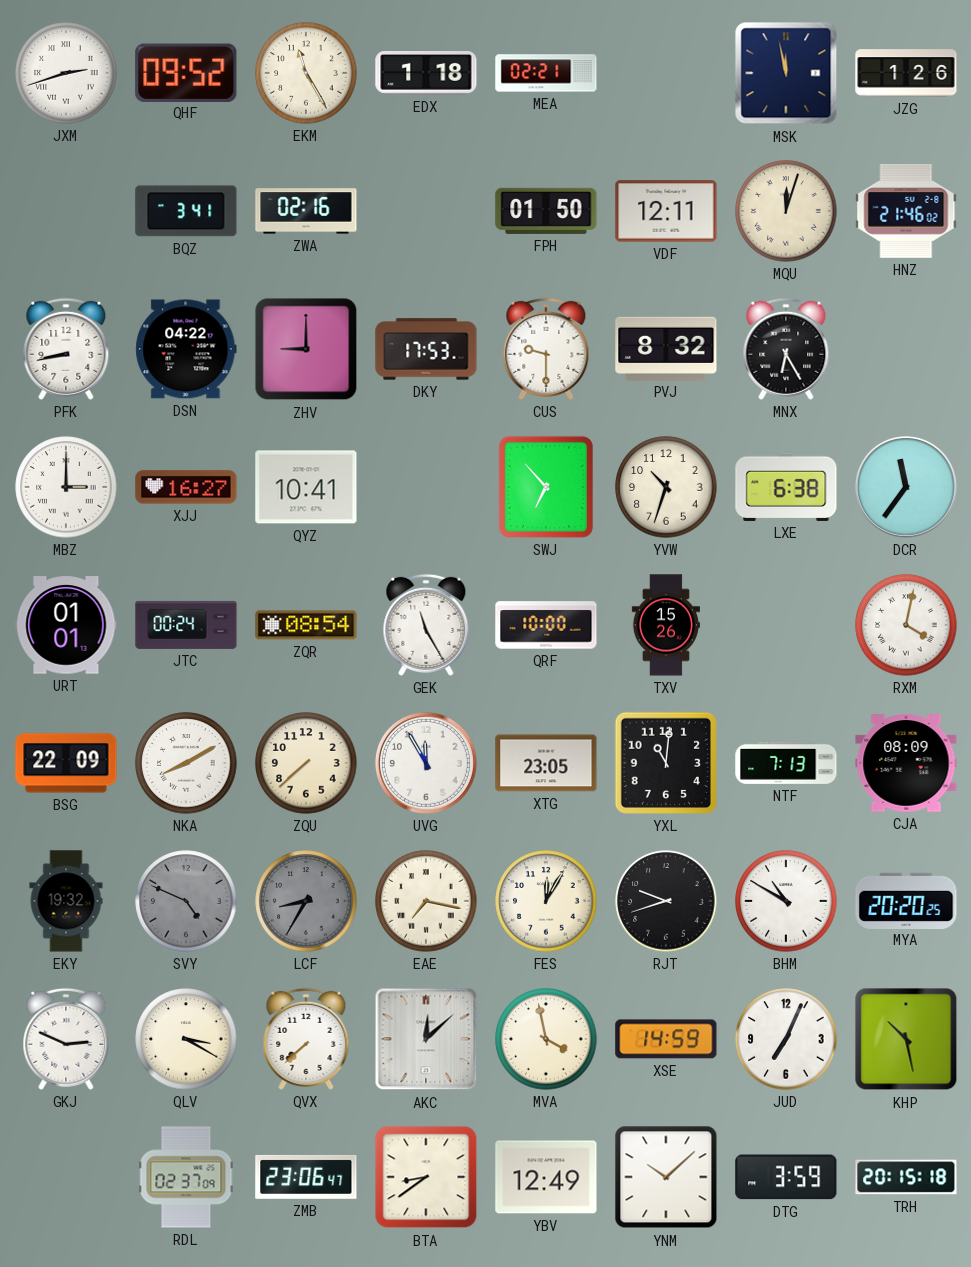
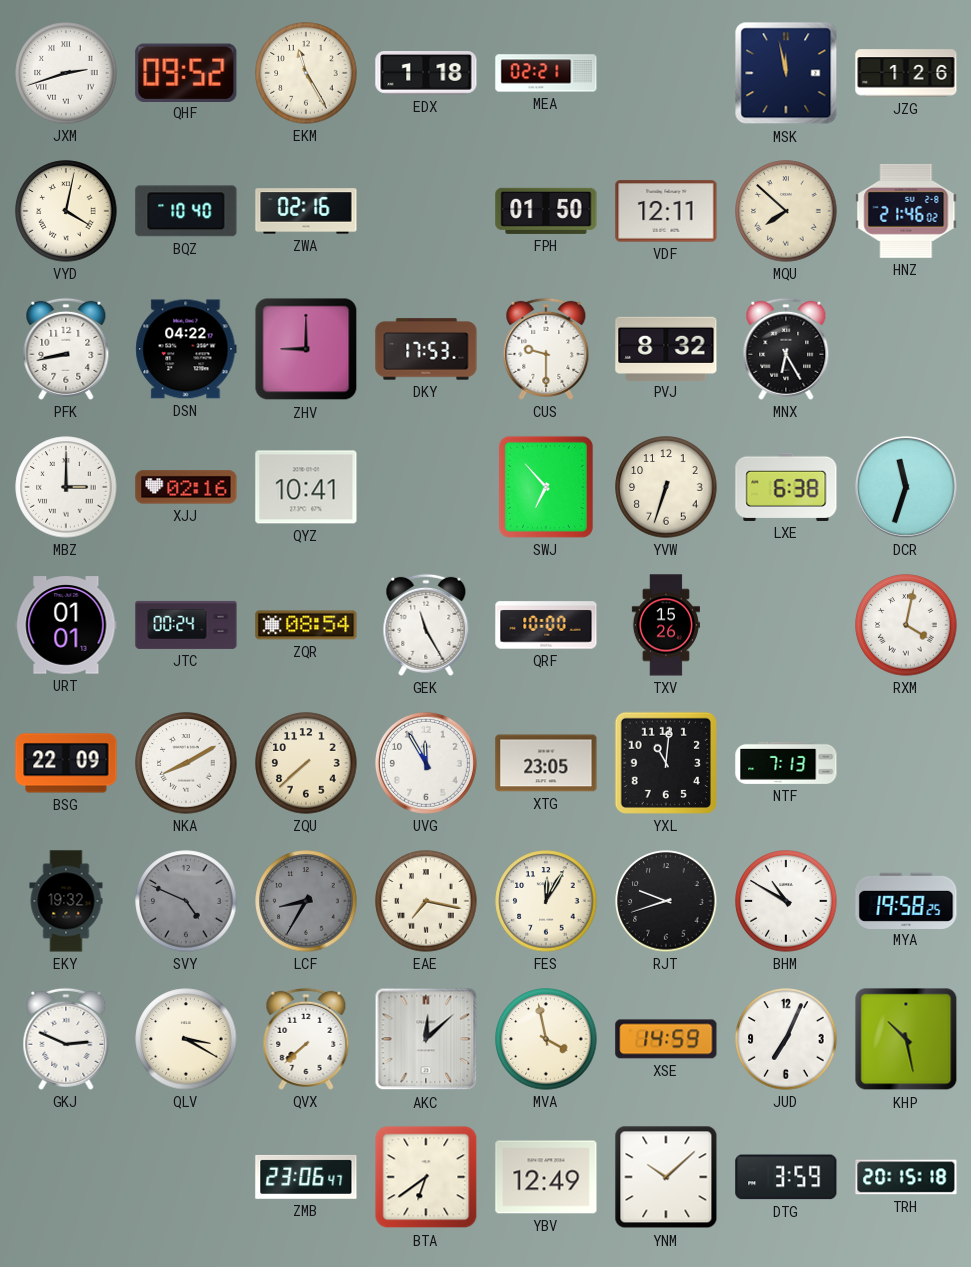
VYD: none -> 4:02
BQZ: 3:41 -> 10:40
MQU: 12:03 -> 7:52
XJJ: 16:27 -> 02:16
YVW: 10:33 -> 6:33
DCR: 11:36 -> 11:33
CJA: 08:09 -> none
MYA: 20:20 -> 19:58
RDL: 02:37 -> none
BTA: 8:39 -> 6:39
